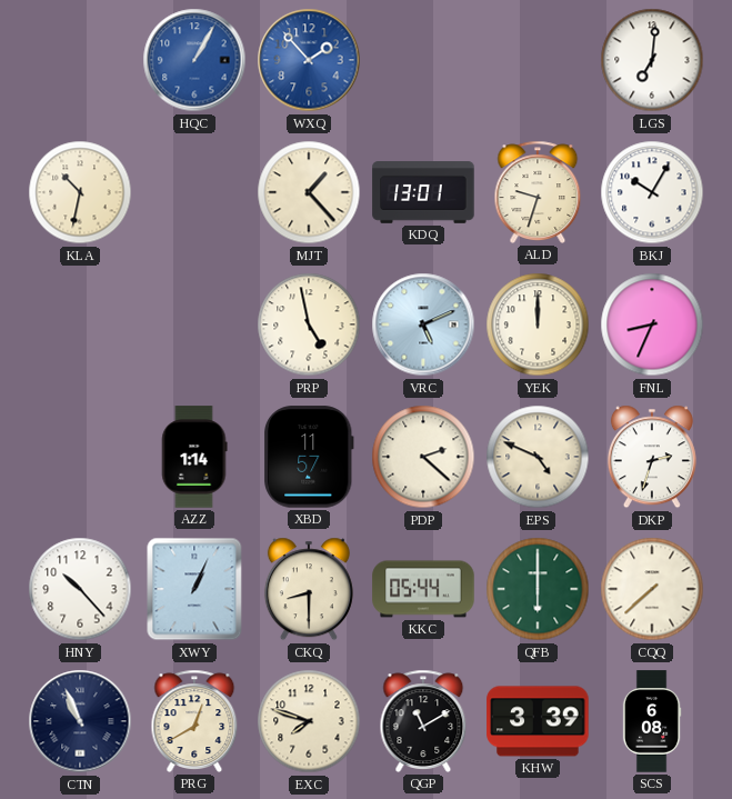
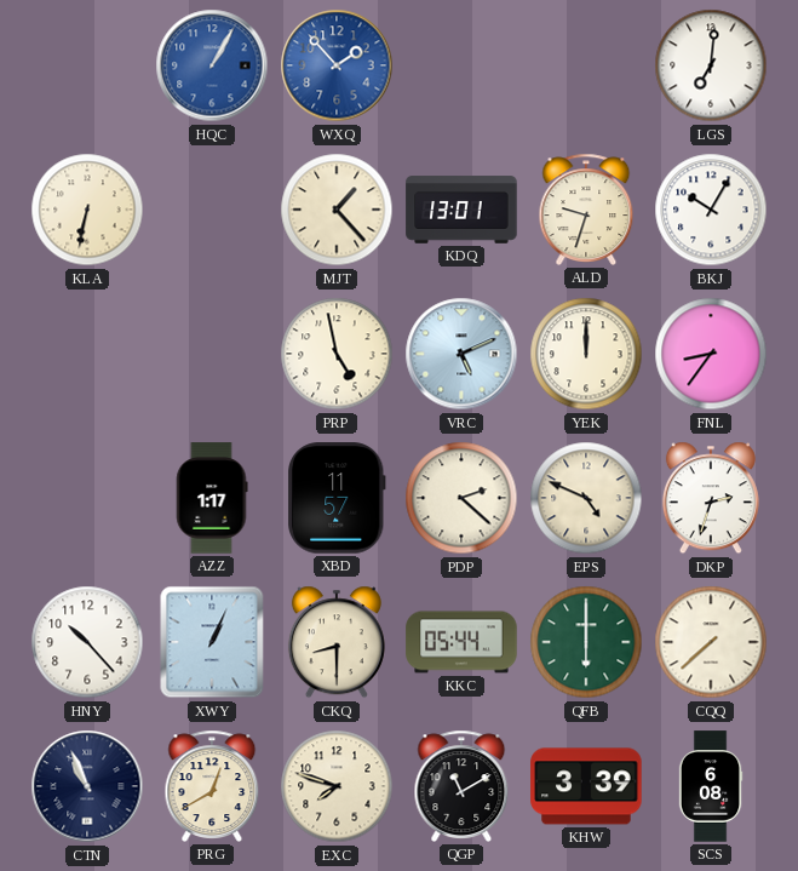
KLA: 10:32 -> 6:32
FNL: 8:34 -> 8:36
AZZ: 1:14 -> 1:17
